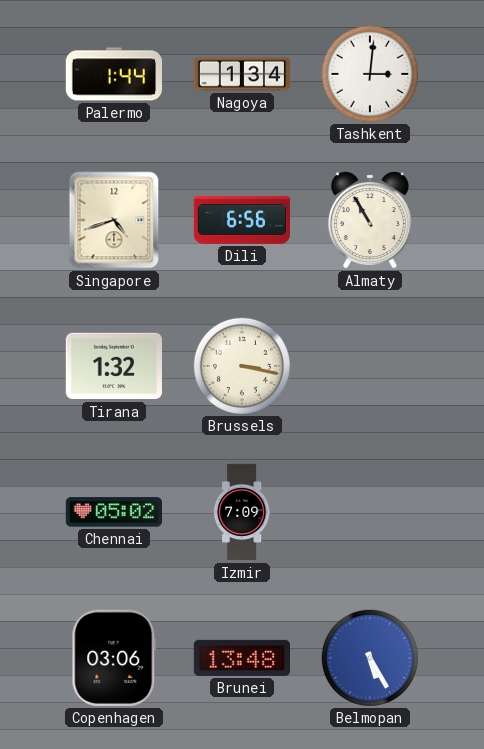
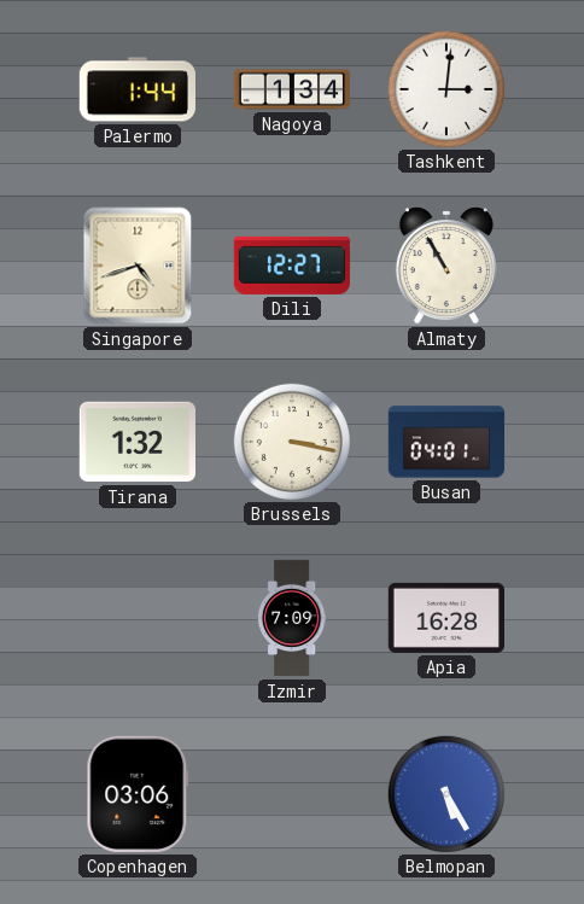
Dili: 6:56 -> 12:27
Busan: none -> 04:01
Chennai: 05:02 -> none
Apia: none -> 16:28
Brunei: 13:48 -> none
